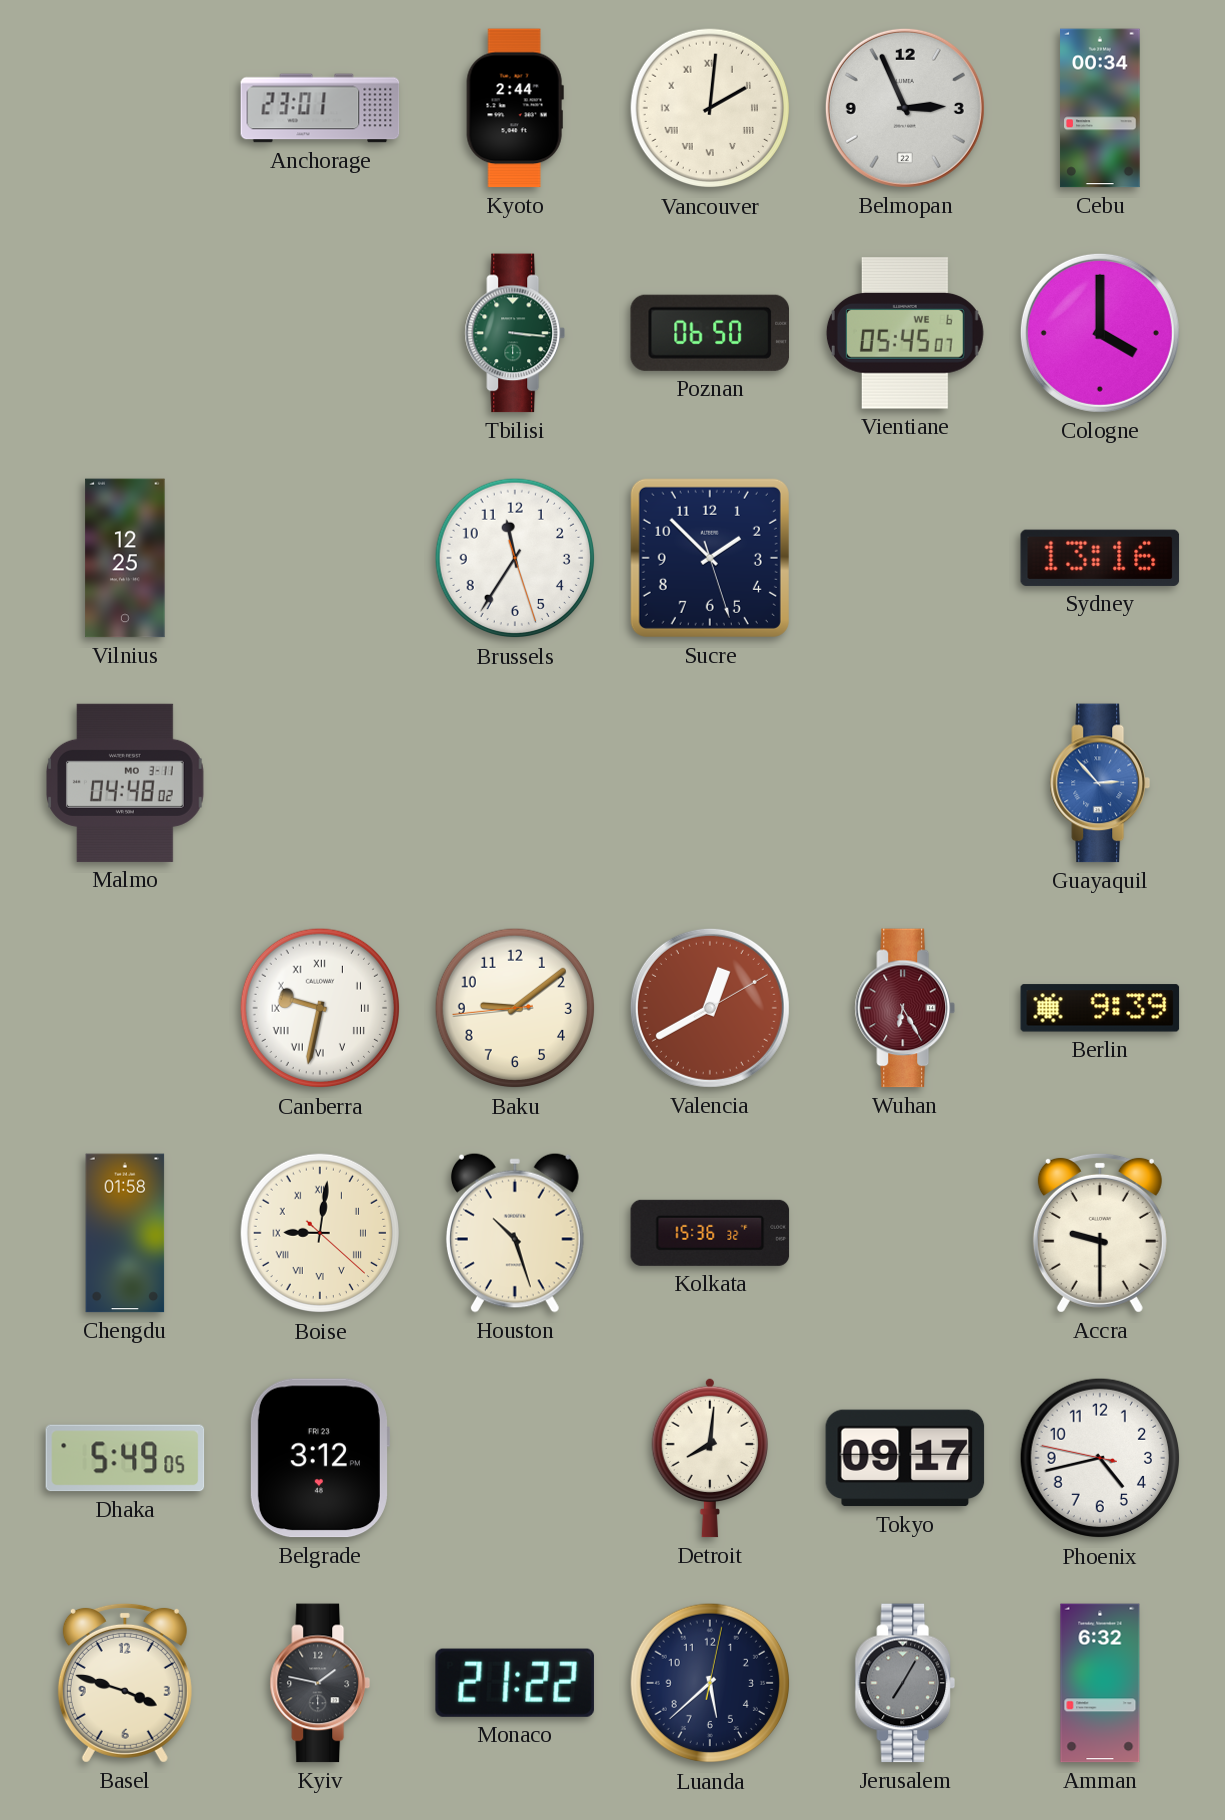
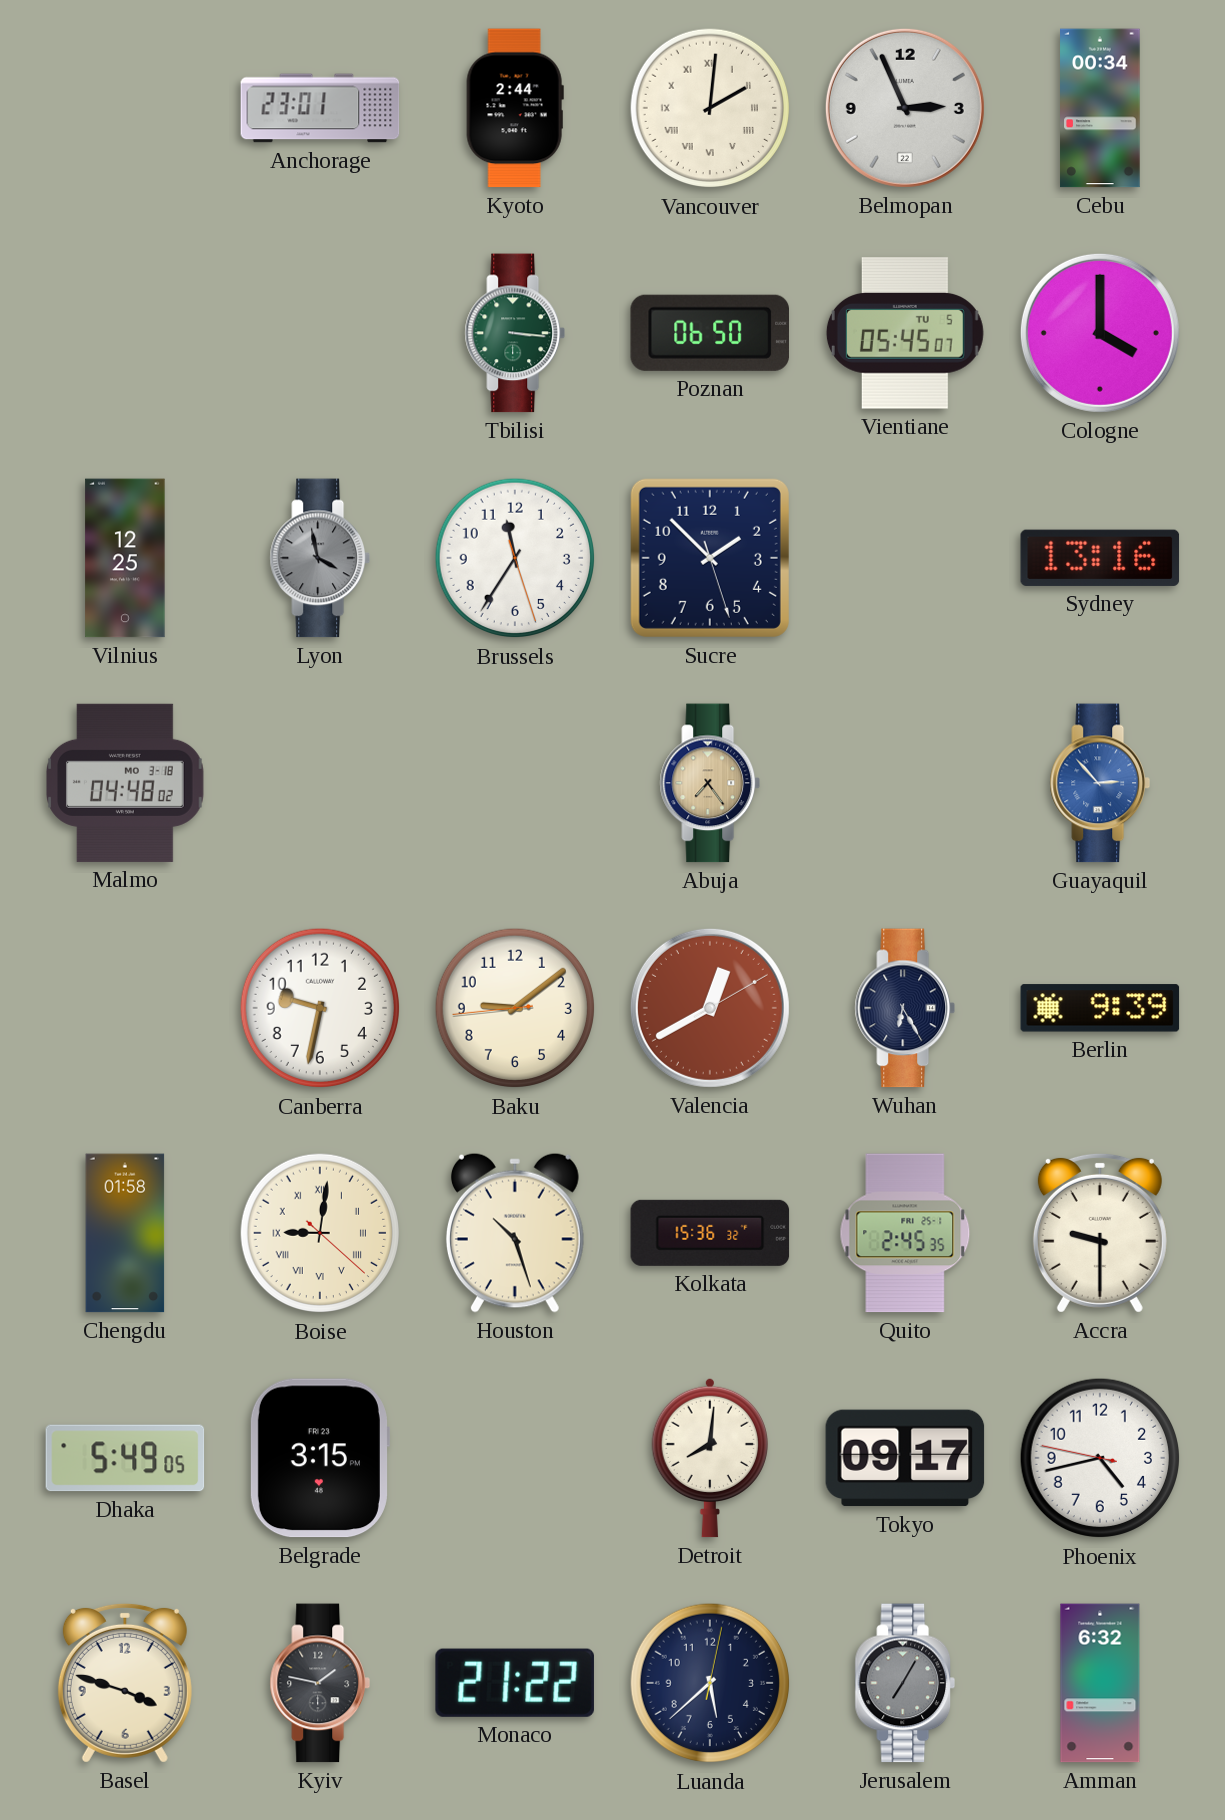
Vientiane date: WE 6 -> TU 5
Lyon: none -> 3:58
Malmo date: MO 3-11 -> MO 3-18
Abuja: none -> 7:24
Canberra numerals: Roman -> Arabic
Wuhan dial: burgundy -> navy
Quito: none -> 2:45
Belgrade: 3:12 -> 3:15
